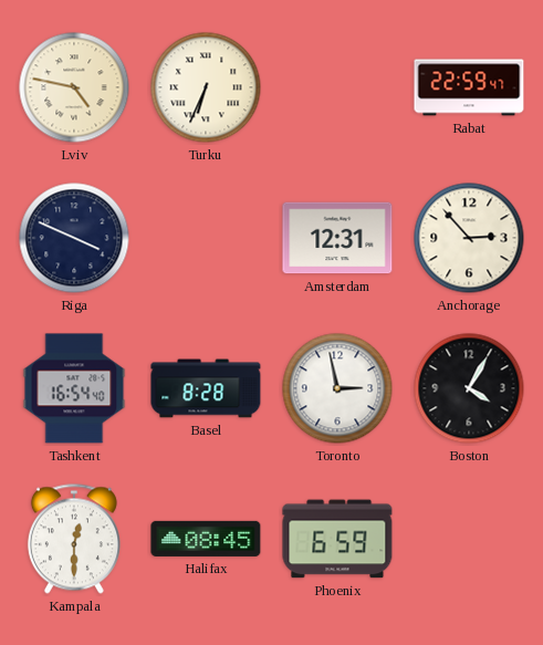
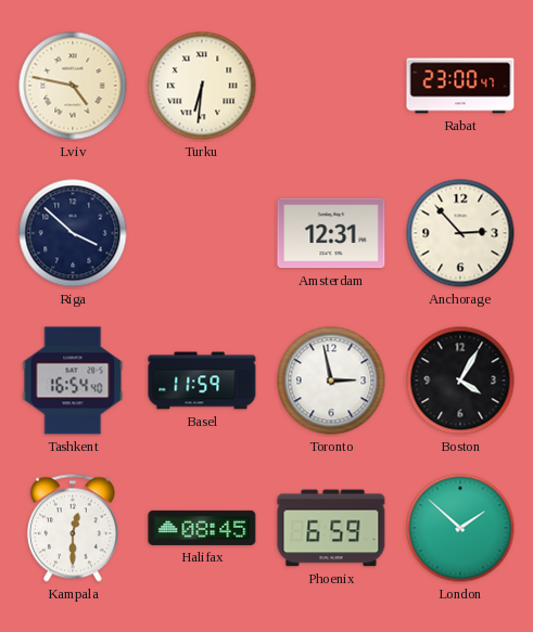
Turku: 6:34 -> 6:31
Rabat: 22:59 -> 23:00
Riga: 3:49 -> 3:52
Basel: 8:28 -> 11:59
London: none -> 1:52
